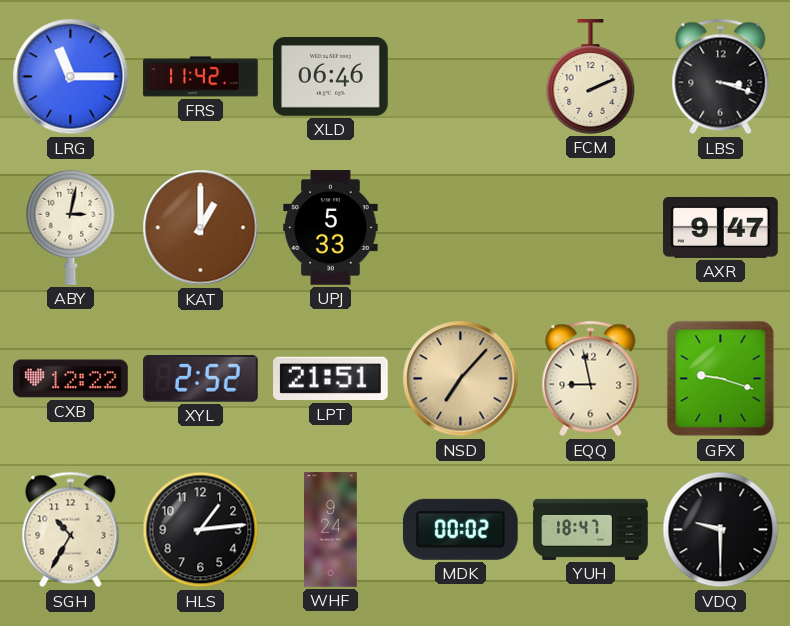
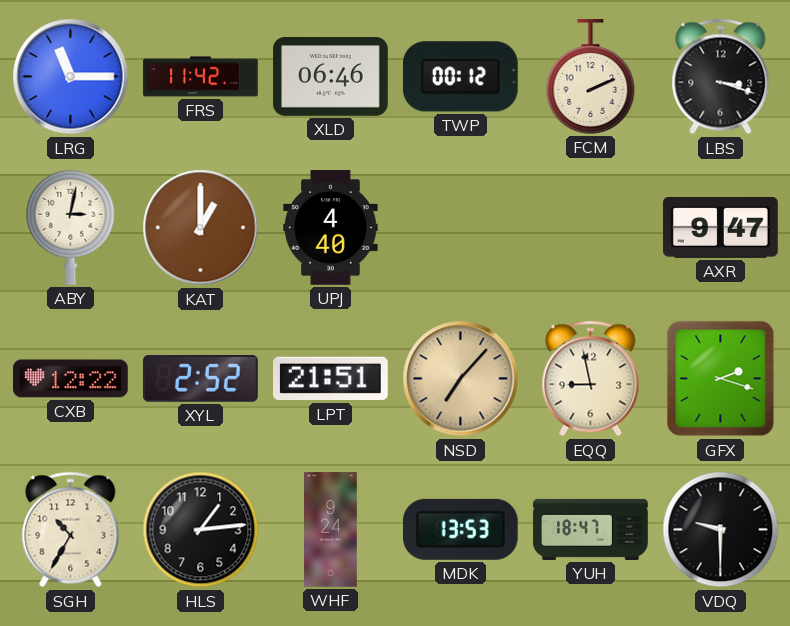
TWP: none -> 00:12
UPJ: 5:33 -> 4:40
GFX: 9:18 -> 2:18
MDK: 00:02 -> 13:53
